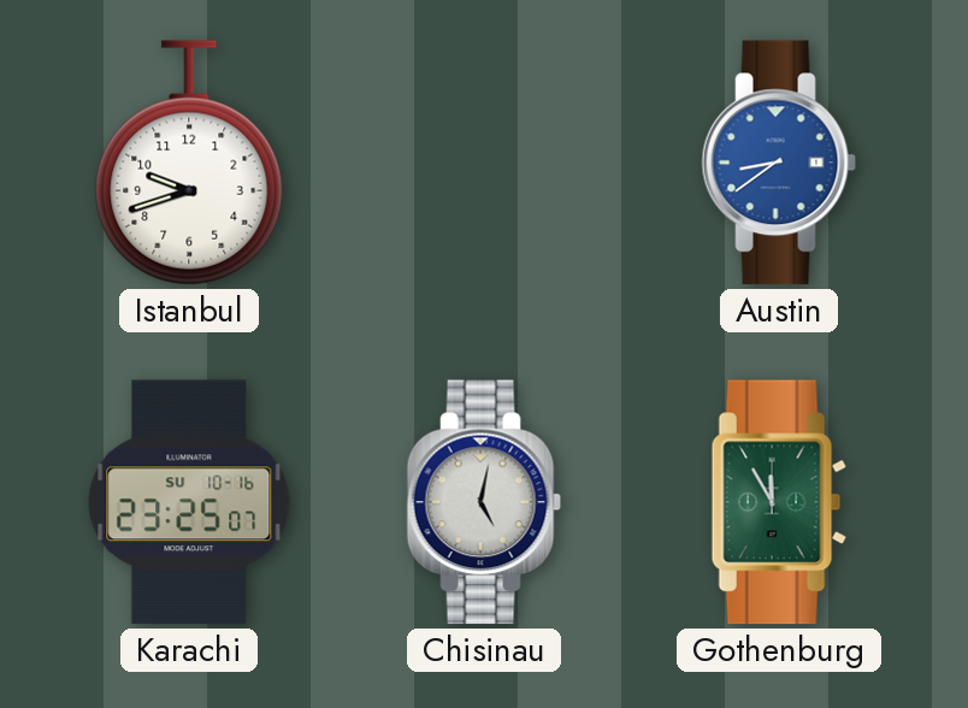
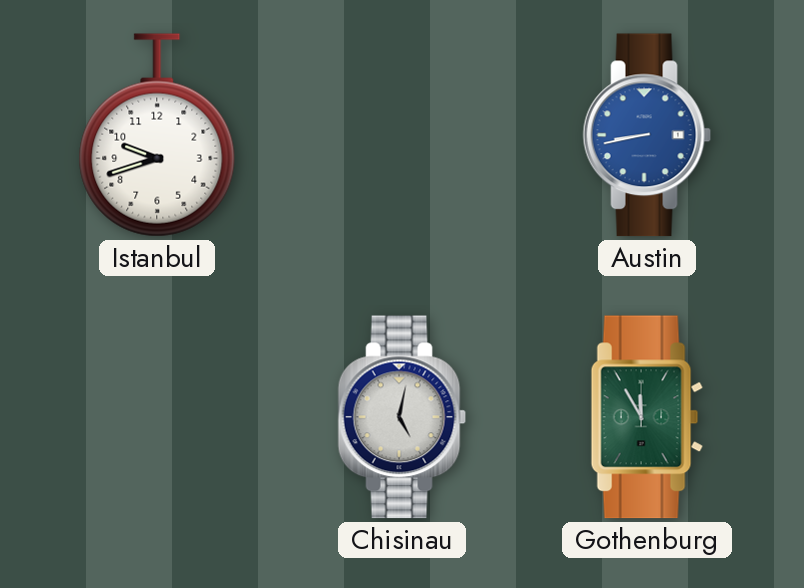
Austin: 8:39 -> 8:43
Karachi: 23:25 -> none
